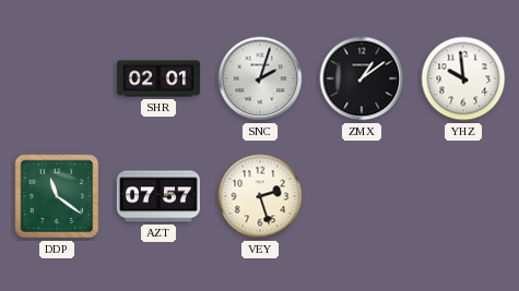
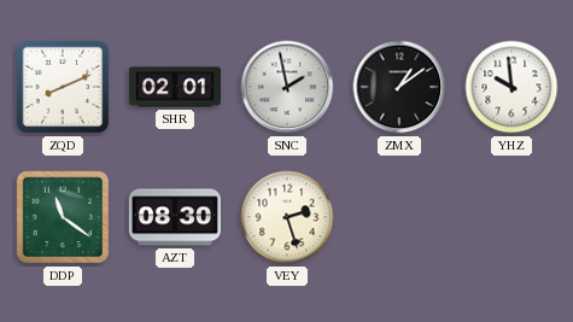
ZQD: none -> 8:11
SNC: 2:03 -> 1:58
AZT: 07:57 -> 08:30
